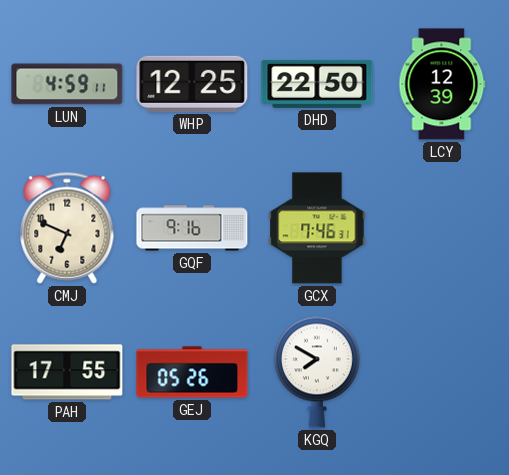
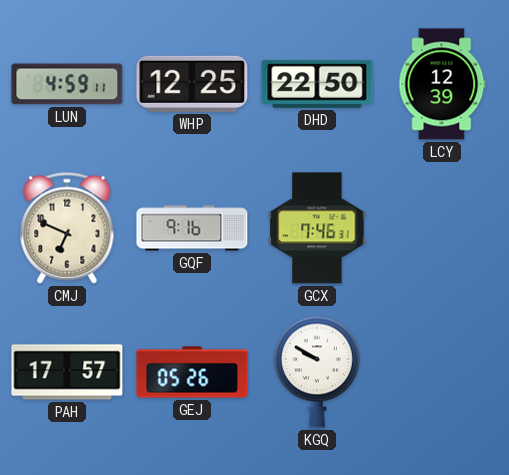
PAH: 17:55 -> 17:57
KGQ: 7:50 -> 9:50
